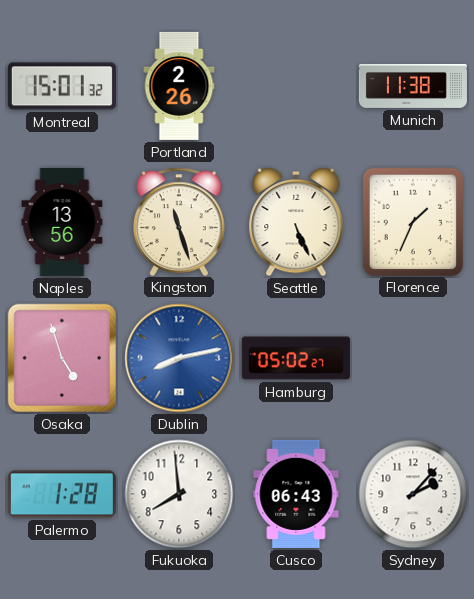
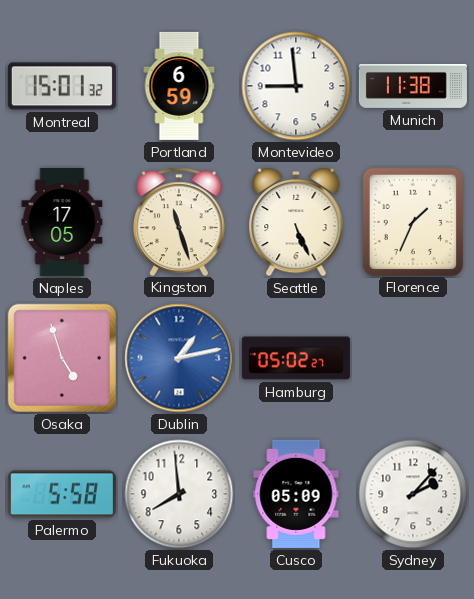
Portland: 2:26 -> 6:59
Montevideo: none -> 8:59
Naples: 13:56 -> 17:05
Dublin: 8:13 -> 1:13
Palermo: 1:28 -> 5:58
Cusco: 06:43 -> 05:09
